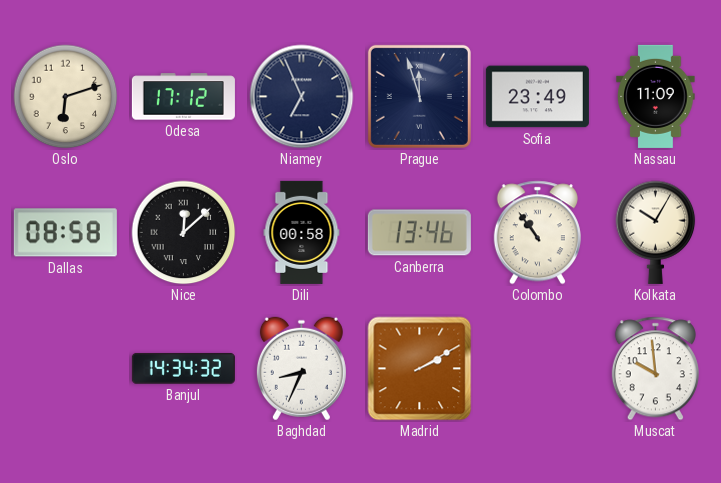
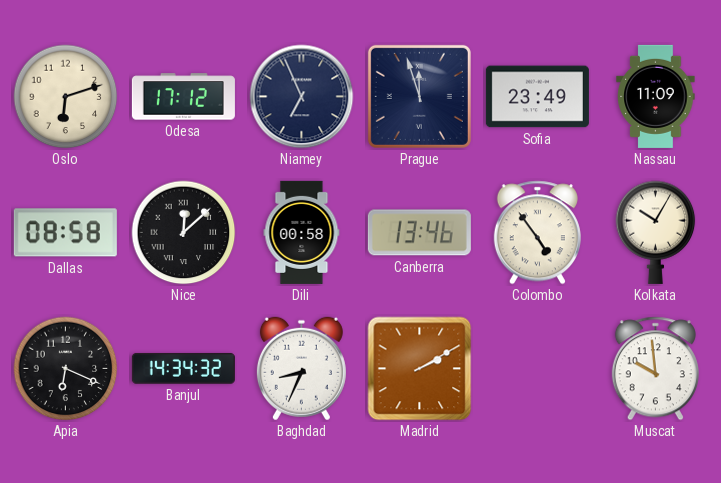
Colombo: 10:54 -> 4:54
Apia: none -> 6:19
